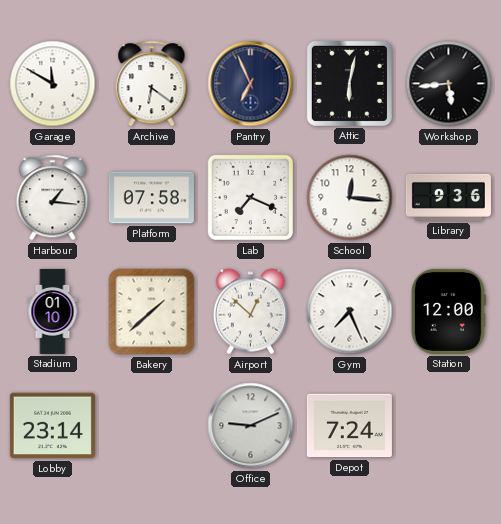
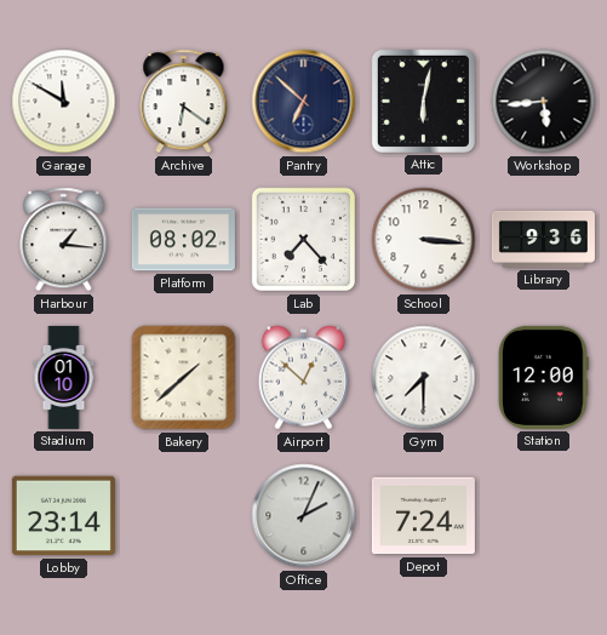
Pantry: 6:56 -> 6:52
Platform: 07:58 -> 08:02
Lab: 7:19 -> 7:23
School: 12:16 -> 3:16
Gym: 7:26 -> 7:30
Office: 9:11 -> 2:04
